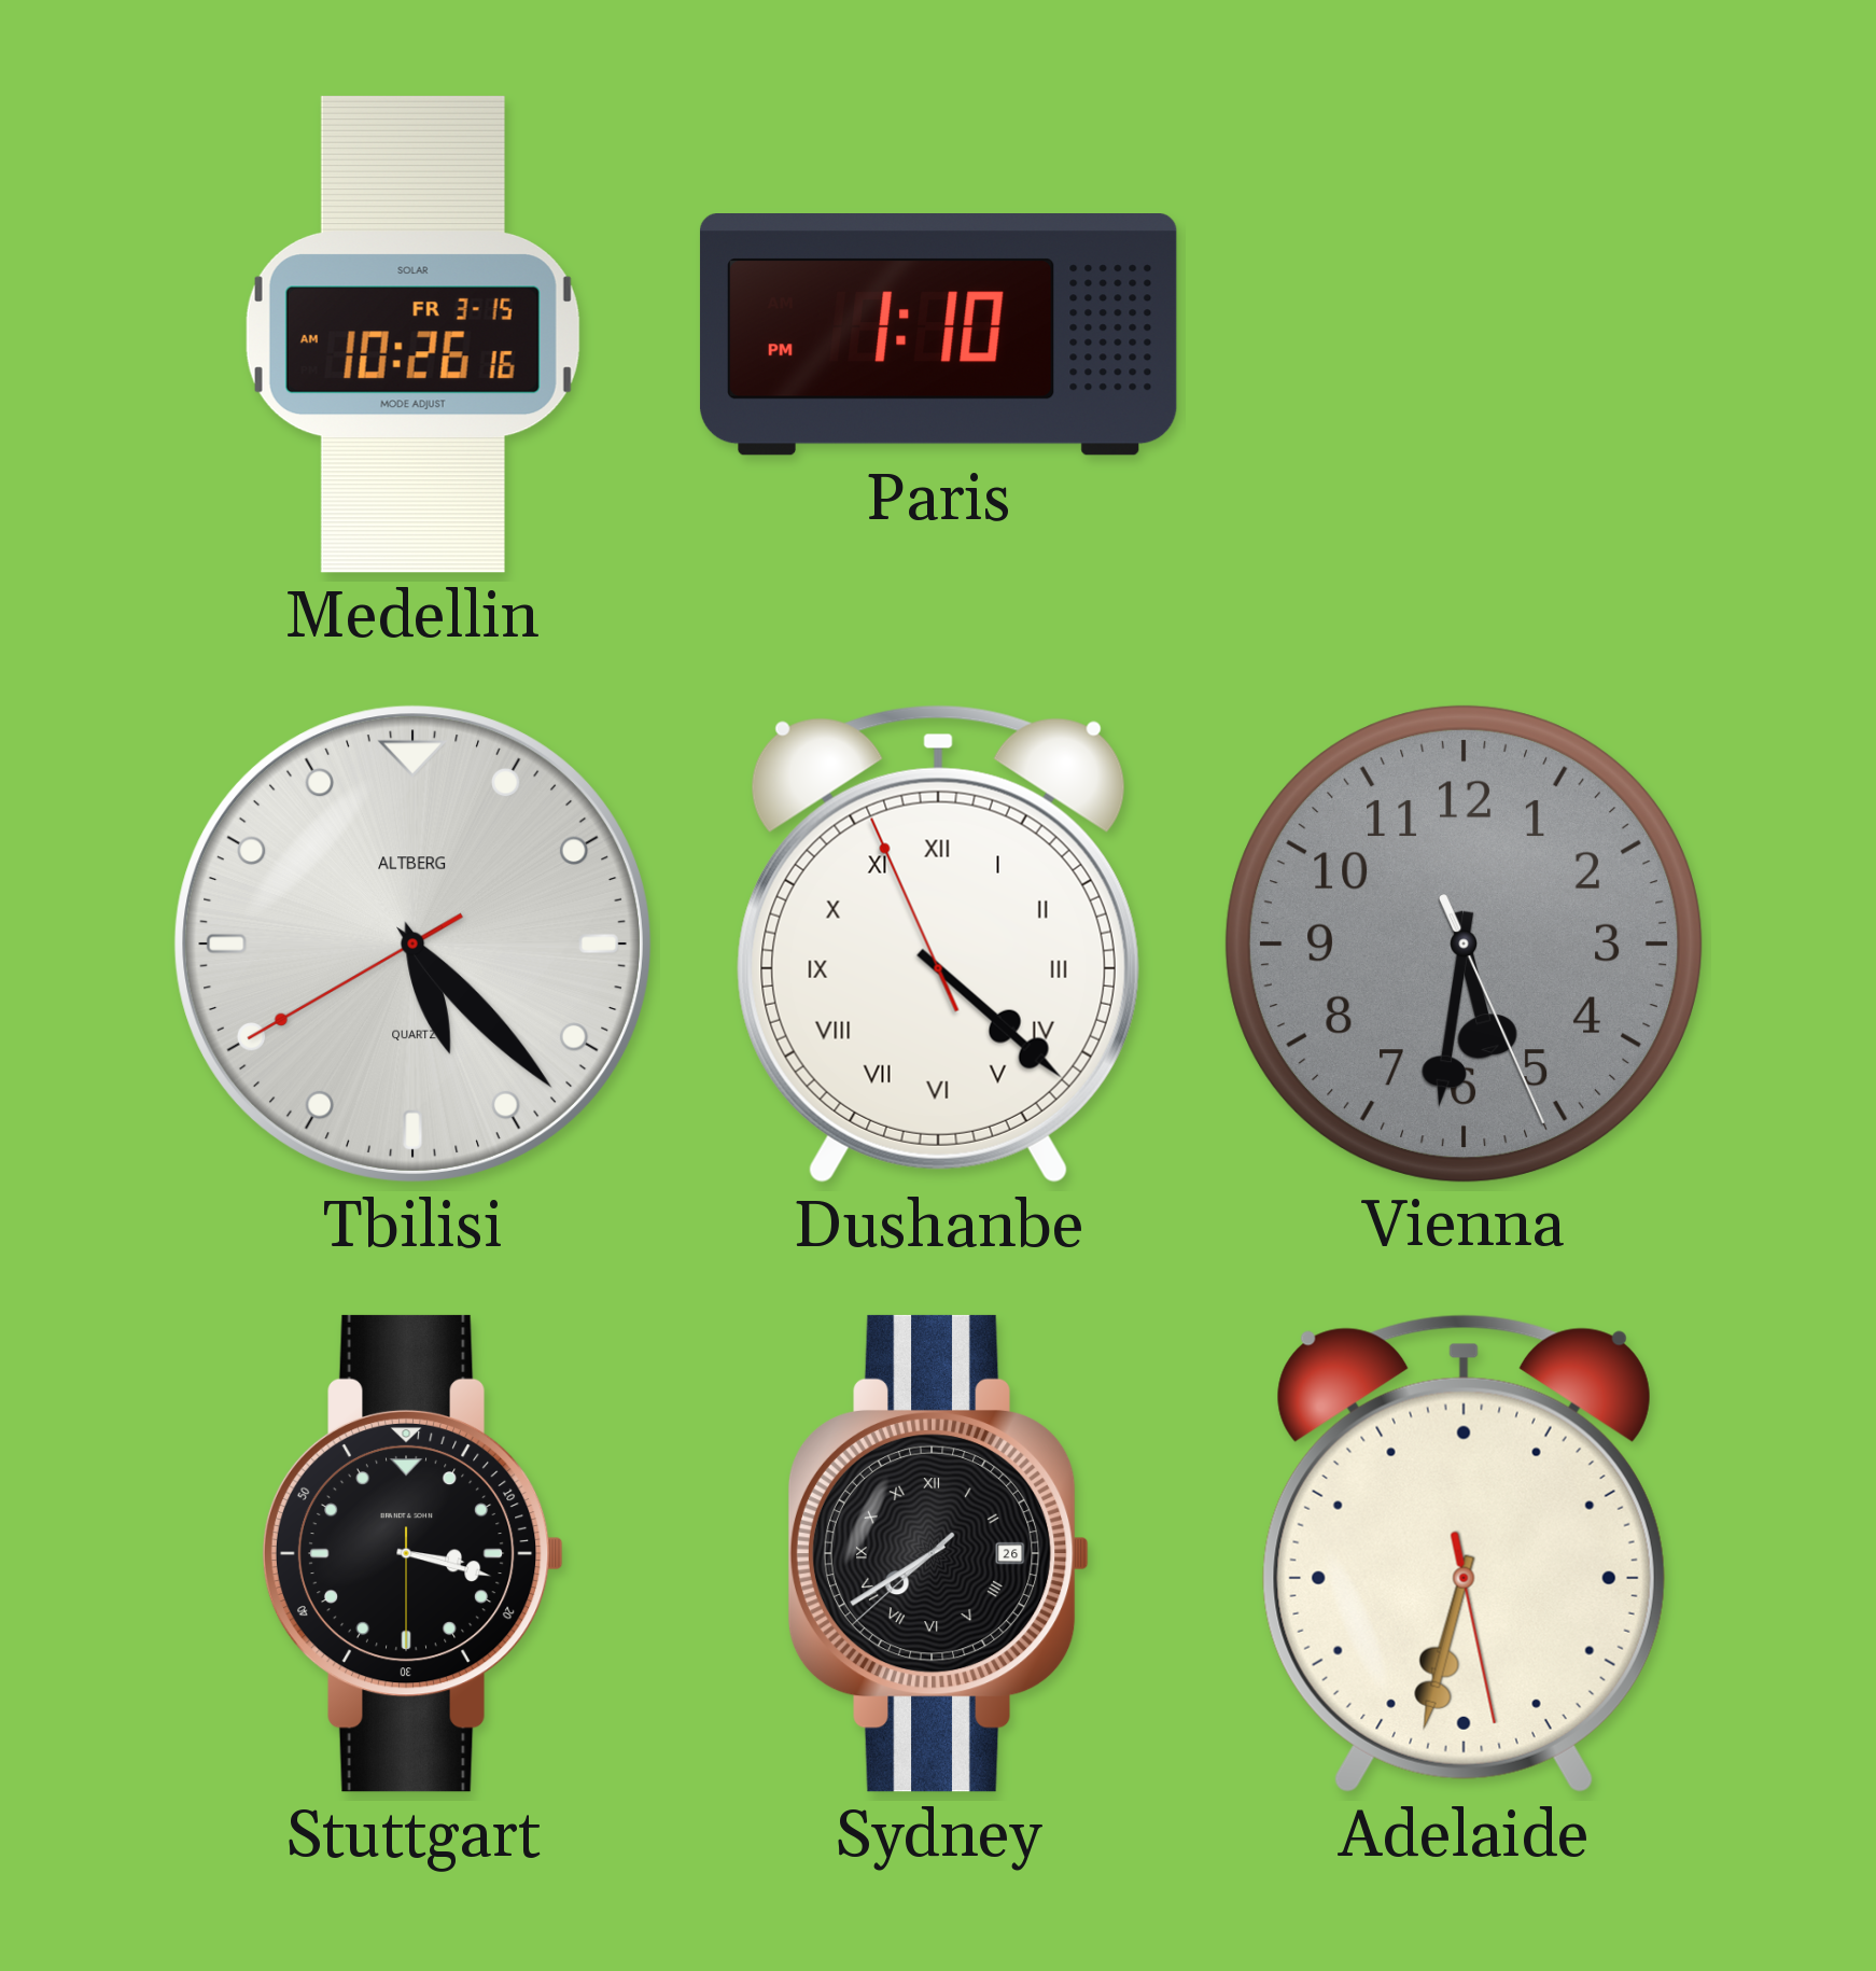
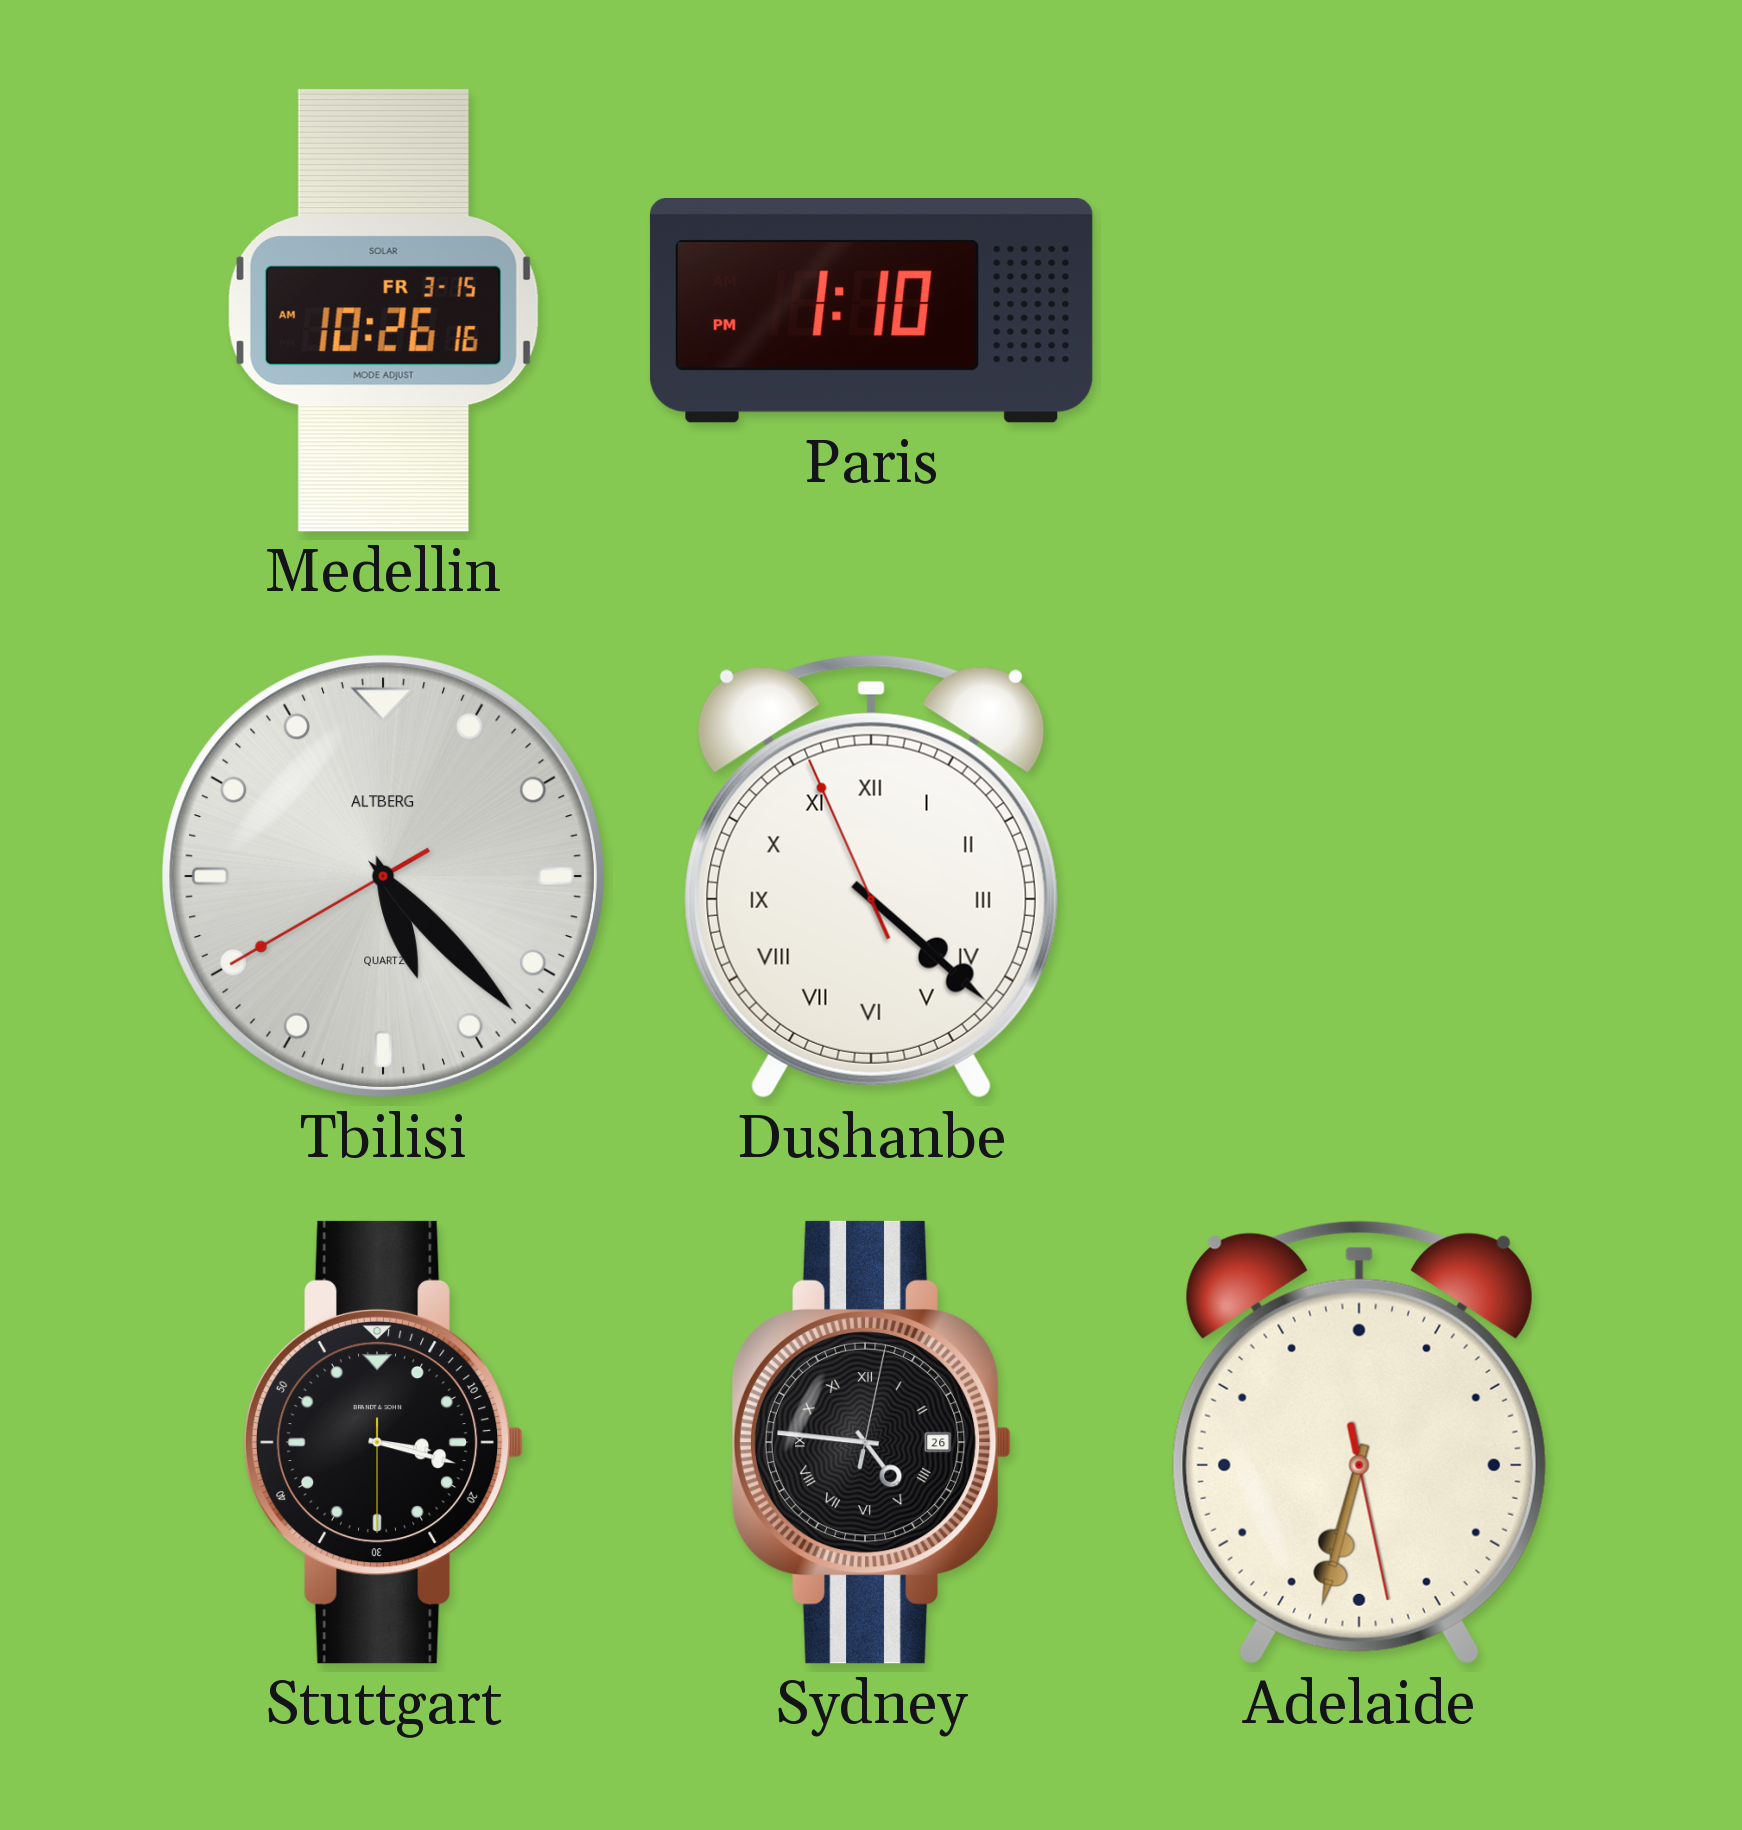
Vienna: 5:31 -> none
Sydney: 7:39 -> 4:46
